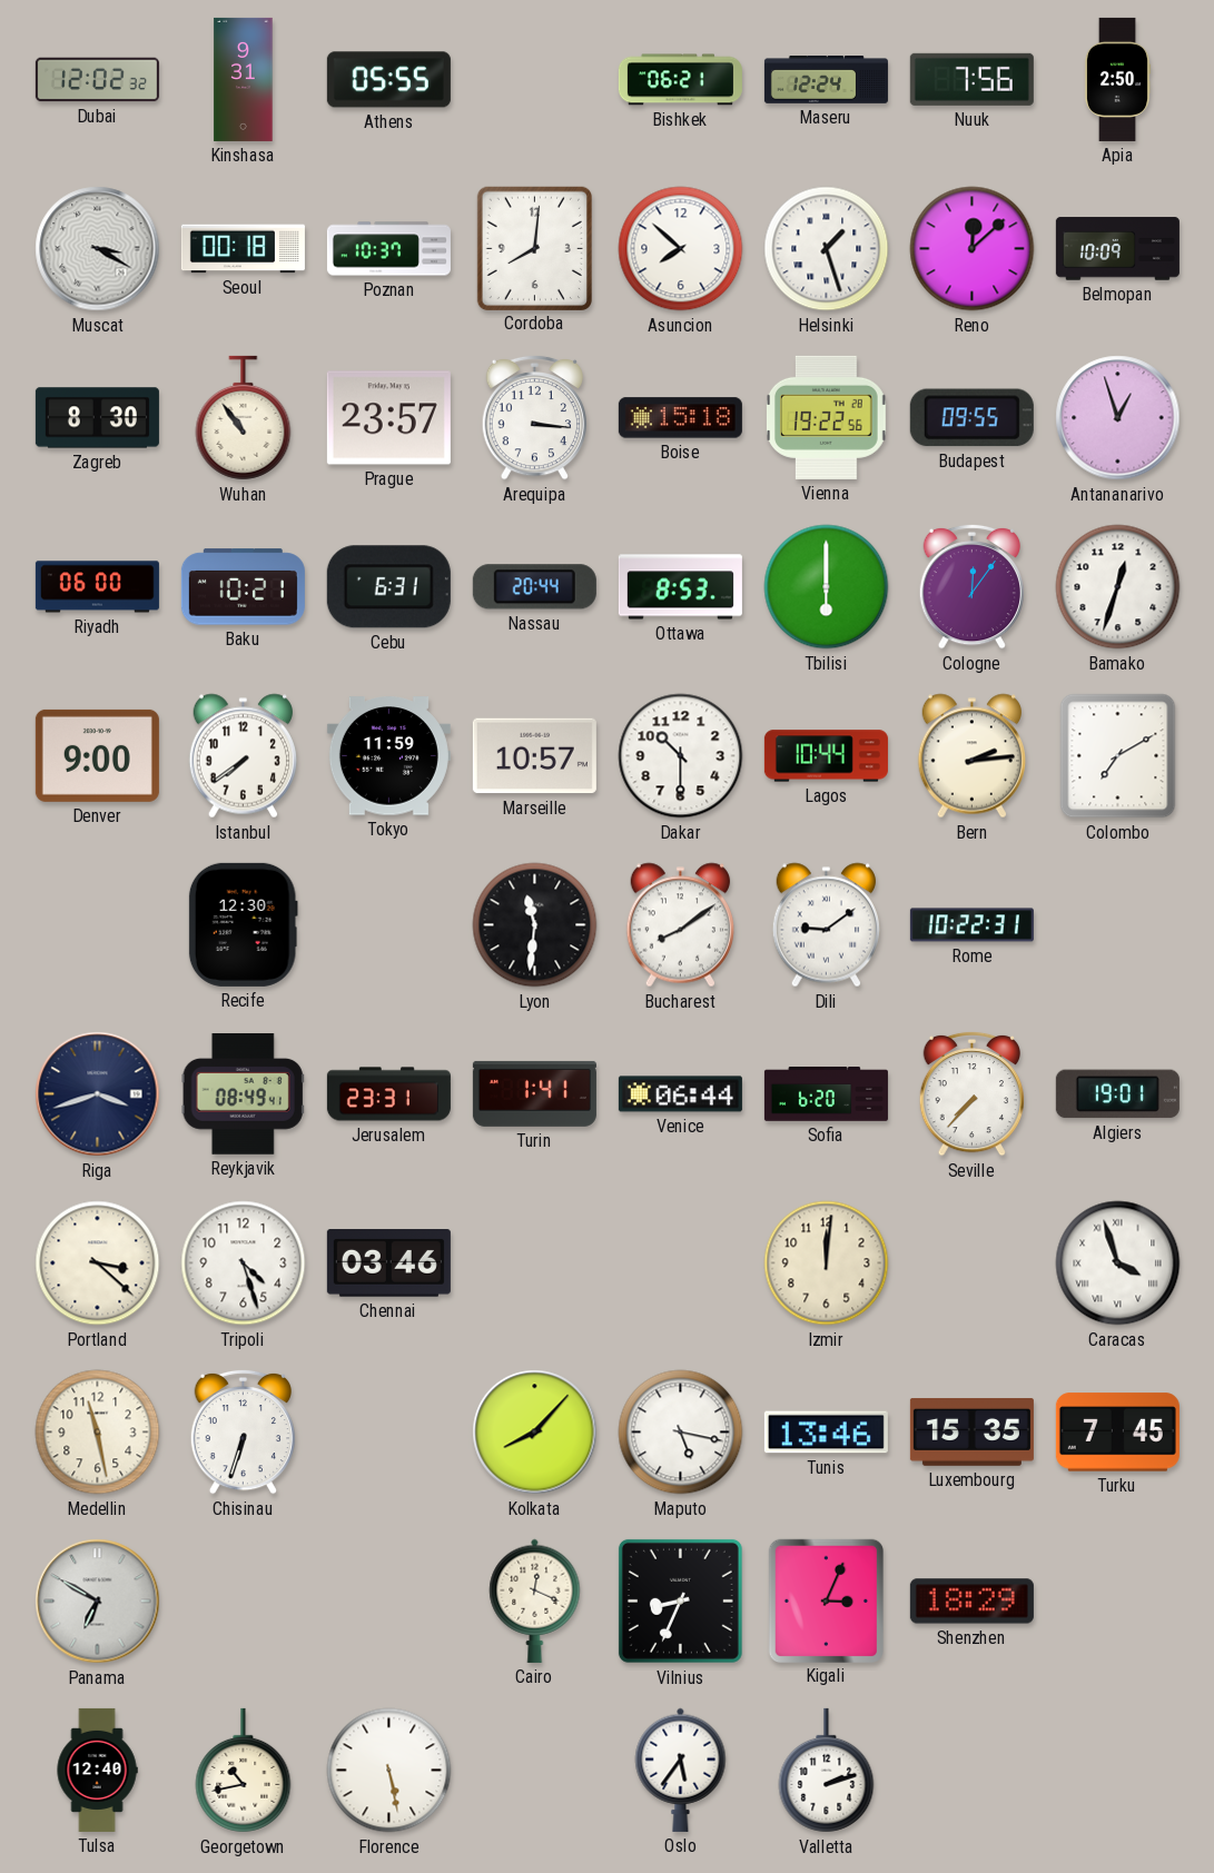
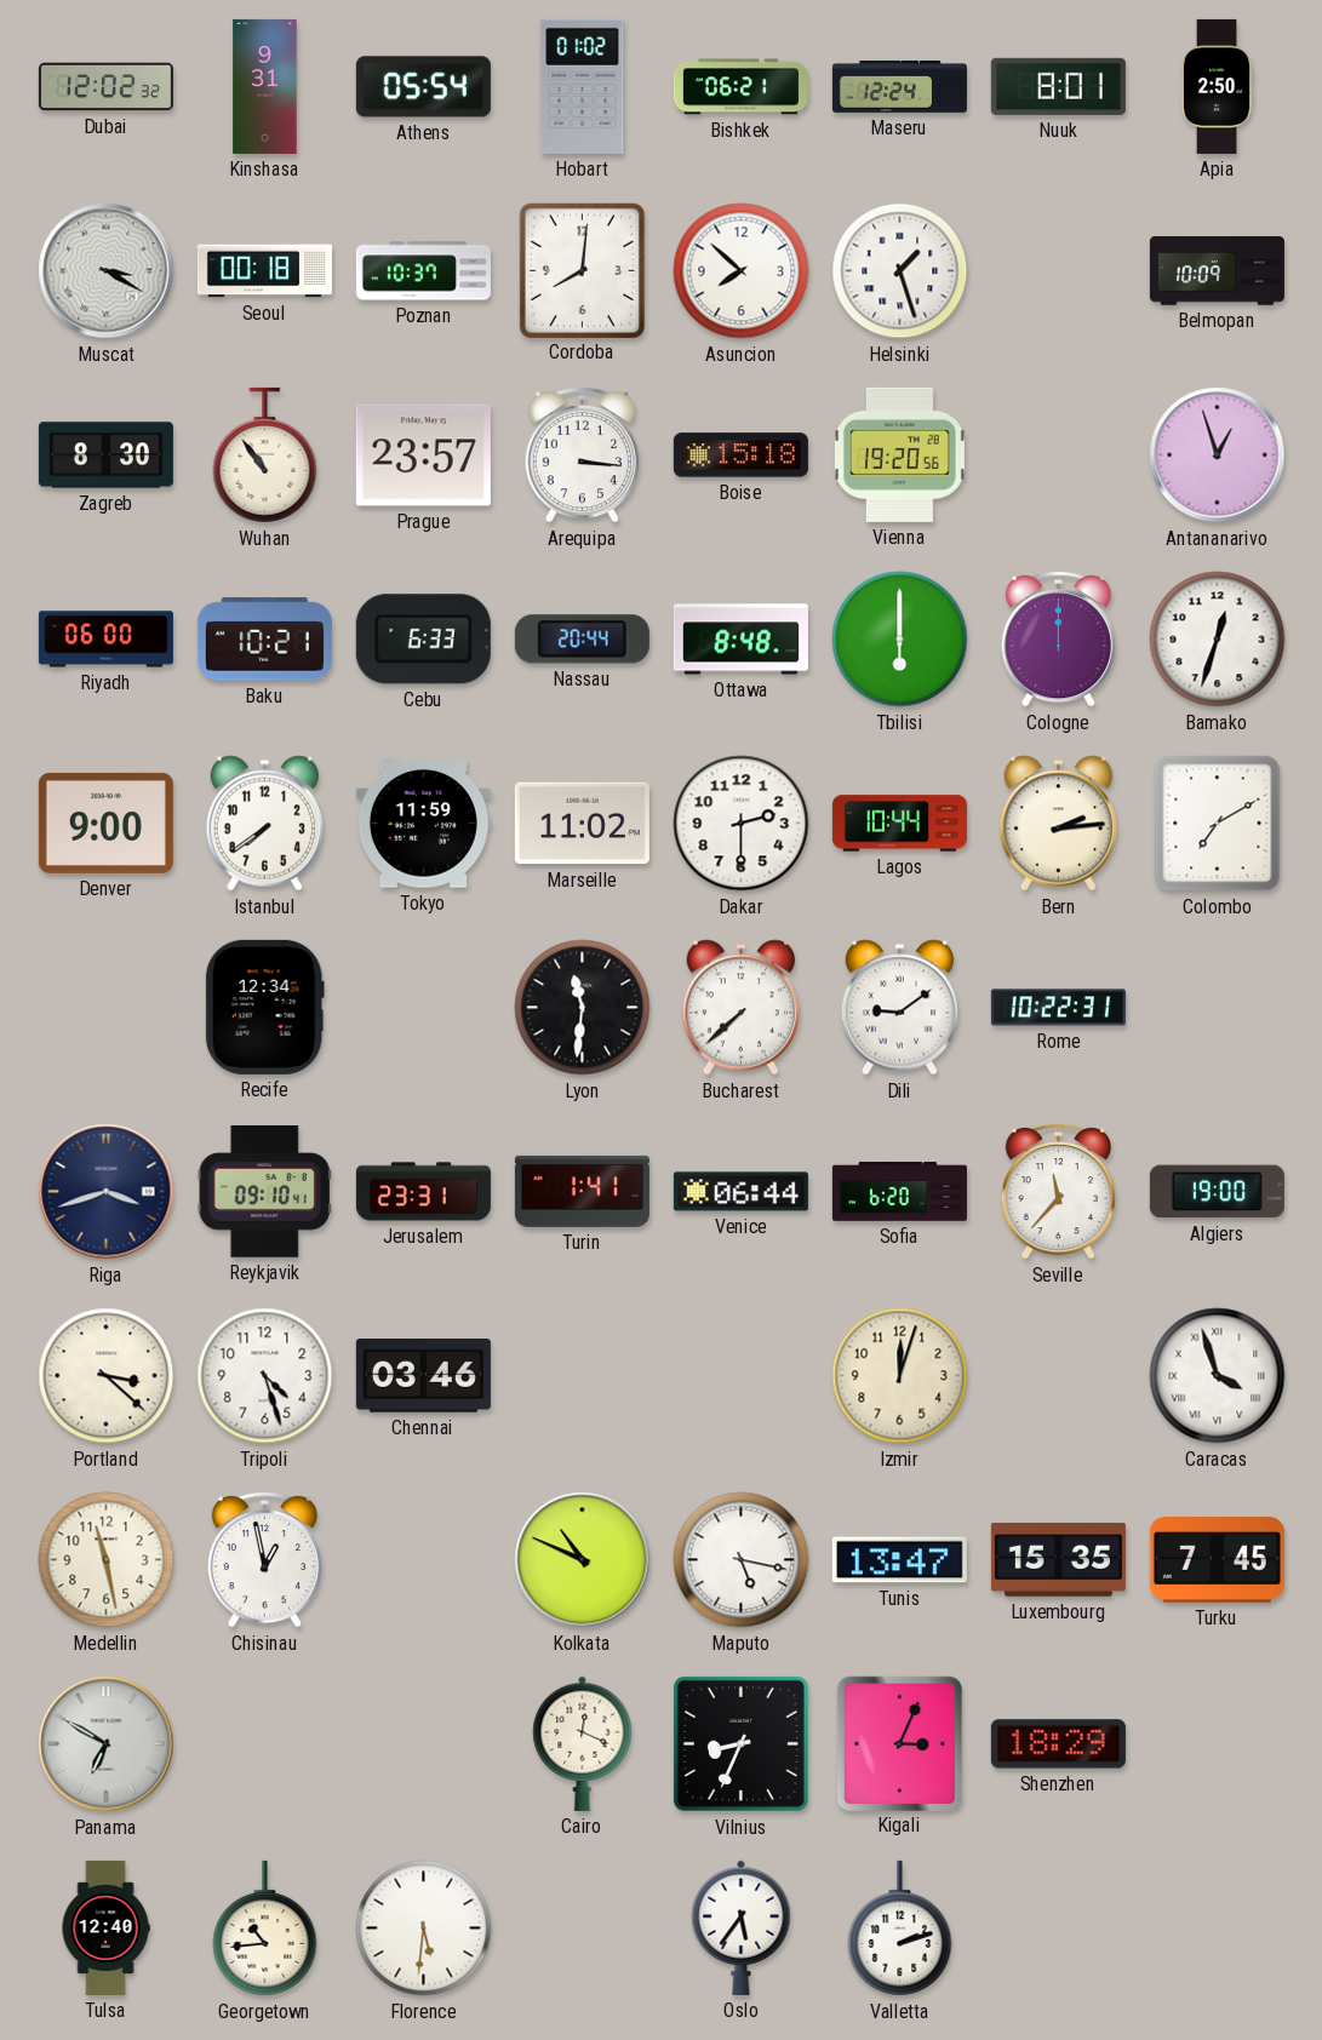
Athens: 05:55 -> 05:54
Hobart: none -> 01:02
Nuuk: 7:56 -> 8:01
Reno: 12:08 -> none
Vienna: 19:22 -> 19:20
Budapest: 09:55 -> none
Cebu: 6:31 -> 6:33
Ottawa: 8:53 -> 8:48
Cologne: 12:06 -> 12:00
Marseille: 10:57 -> 11:02
Dakar: 10:30 -> 2:30
Recife: 12:30 -> 12:34
Bucharest: 8:09 -> 7:38
Reykjavik: 08:49 -> 09:10
Seville: 7:37 -> 11:37
Algiers: 19:01 -> 19:00
Izmir: 12:01 -> 12:03
Chisinau: 6:33 -> 12:58
Kolkata: 8:07 -> 10:49
Tunis: 13:46 -> 13:47
Georgetown: 10:43 -> 10:44
Florence: 5:28 -> 5:31
